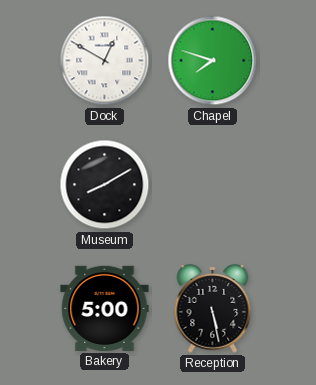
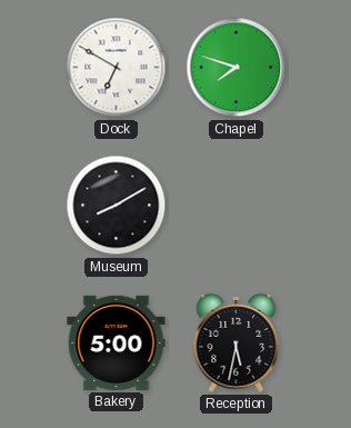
Dock: 12:50 -> 6:50
Reception: 5:28 -> 5:32
